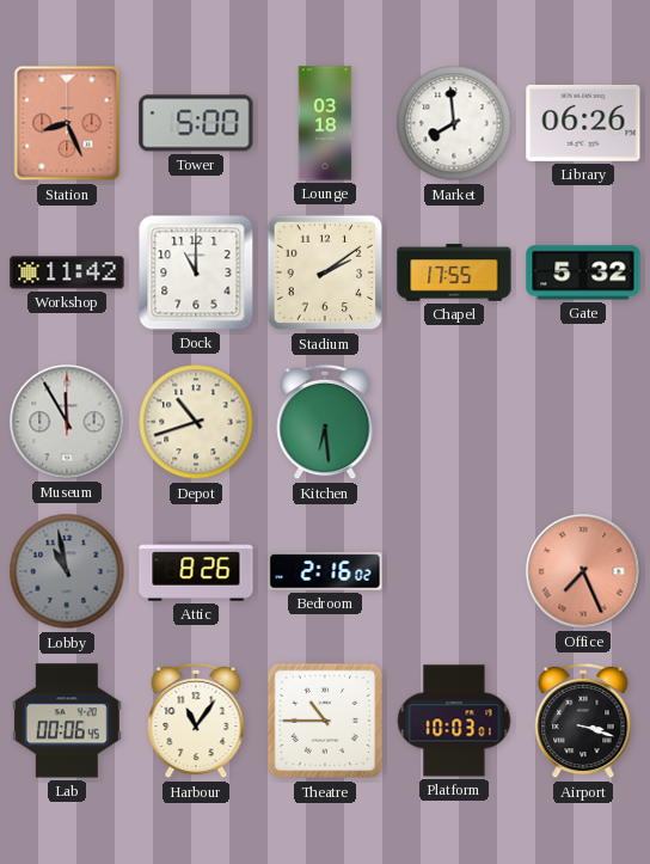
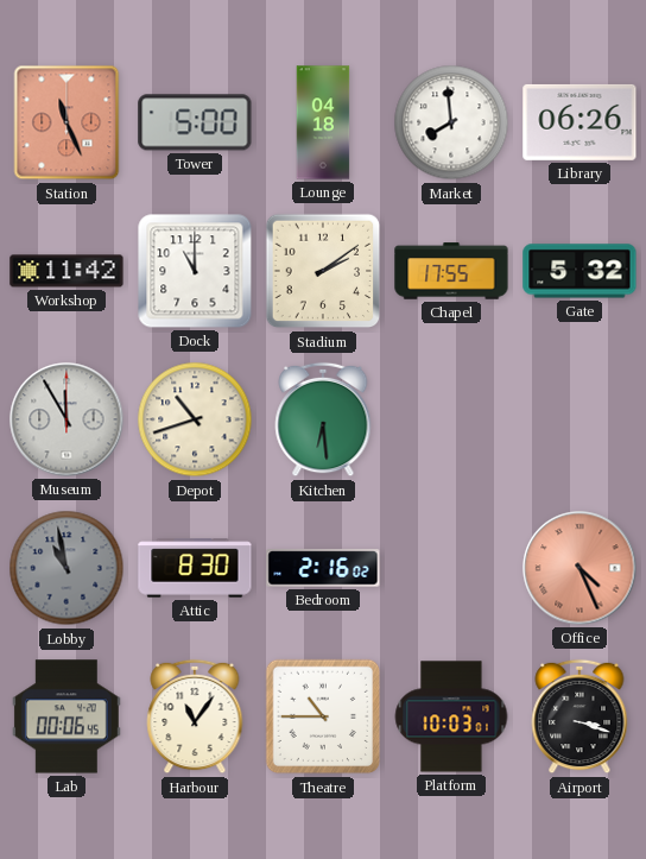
Station: 8:26 -> 11:26
Lounge: 03:18 -> 04:18
Attic: 8:26 -> 8:30
Office: 7:26 -> 4:26
